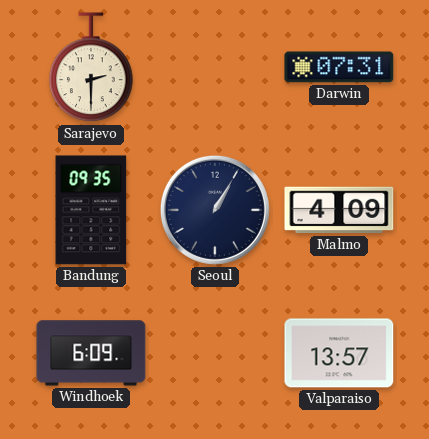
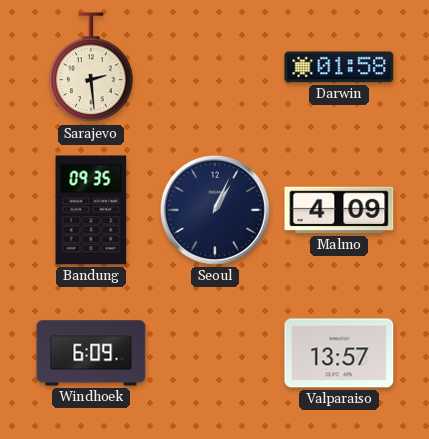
Sarajevo: 2:30 -> 2:29
Darwin: 07:31 -> 01:58
Seoul: 1:05 -> 1:04
